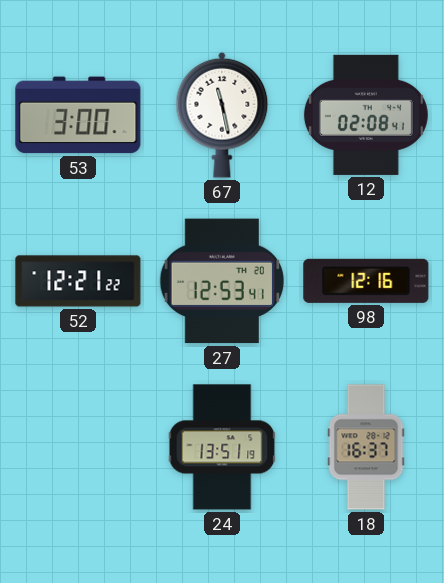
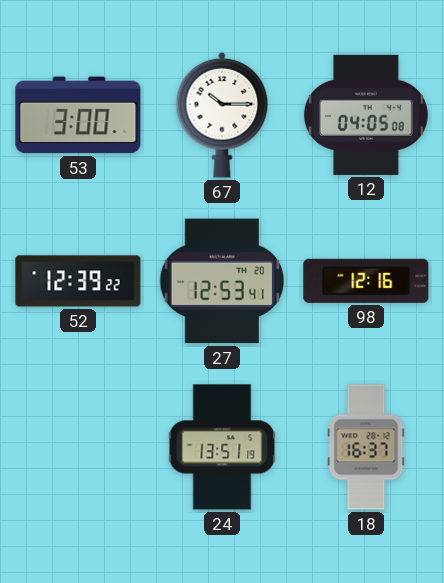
67: 11:28 -> 10:15
12: 02:08 -> 04:05
52: 12:21 -> 12:39
